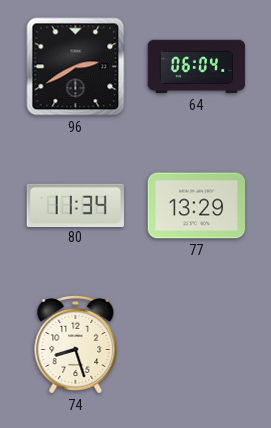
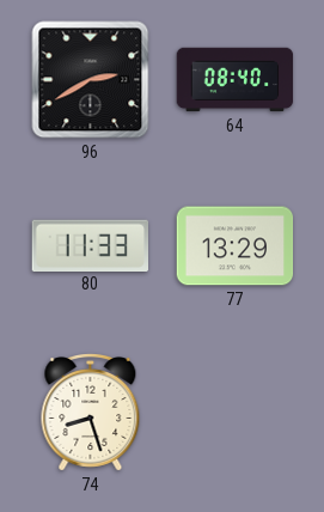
64: 06:04 -> 08:40
80: 11:34 -> 11:33
